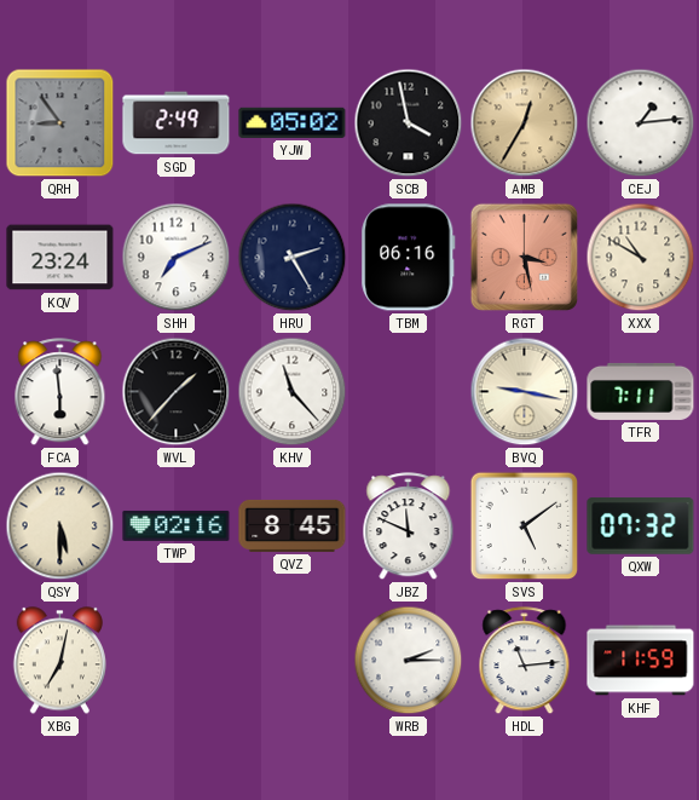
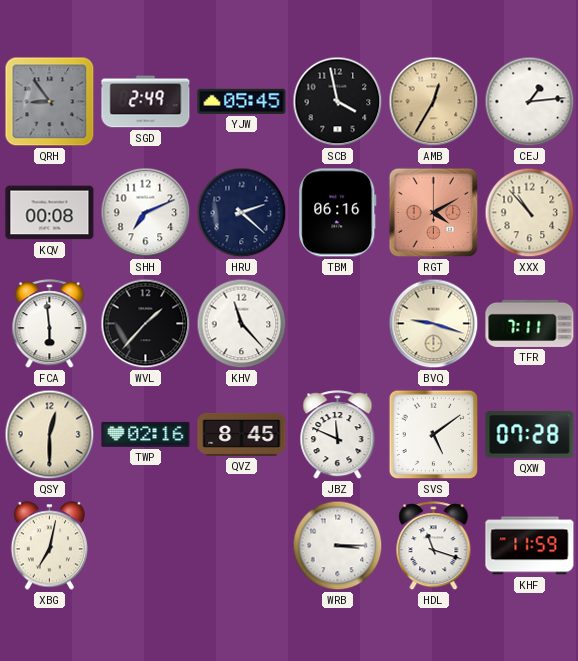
YJW: 05:02 -> 05:45
KQV: 23:24 -> 00:08
HRU: 2:25 -> 2:22
RGT: 3:28 -> 4:10
XXX: 10:50 -> 10:53
BVQ: 9:17 -> 9:18
QSY: 5:30 -> 12:30
QXW: 07:32 -> 07:28
WRB: 2:15 -> 3:15
HDL: 11:14 -> 11:18
